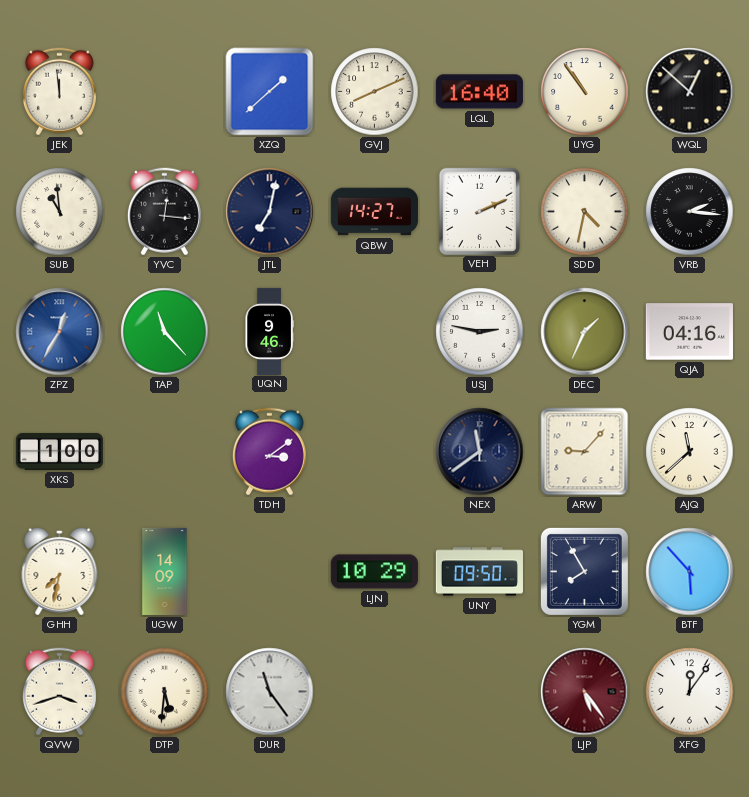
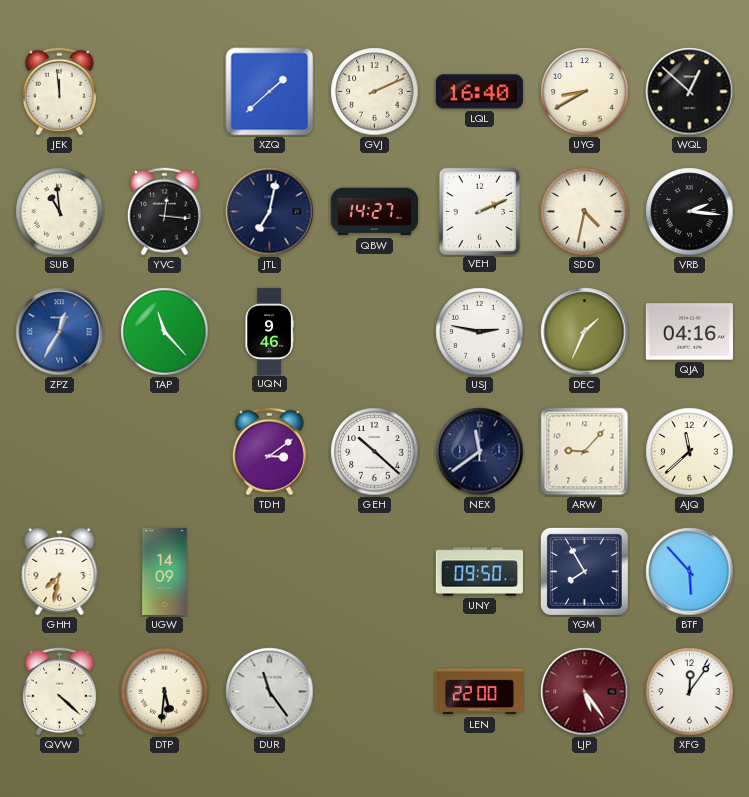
GVJ: 8:11 -> 2:11
UYG: 10:54 -> 8:40
XKS: 1:00 -> none
GEH: none -> 10:22
LJN: 10:29 -> none
QVW: 3:42 -> 4:22
LEN: none -> 22:00
